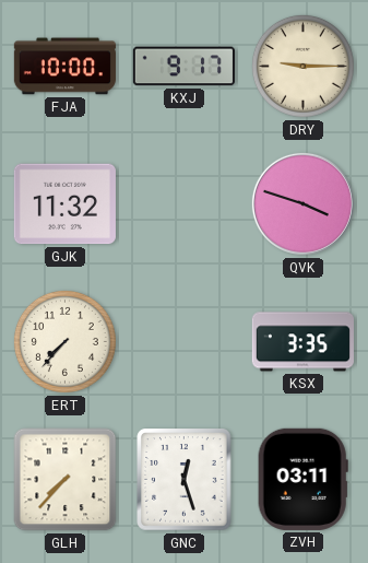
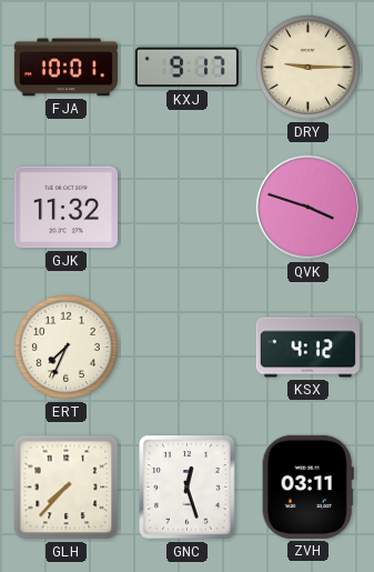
FJA: 10:00 -> 10:01
ERT: 7:37 -> 7:34
KSX: 3:35 -> 4:12
